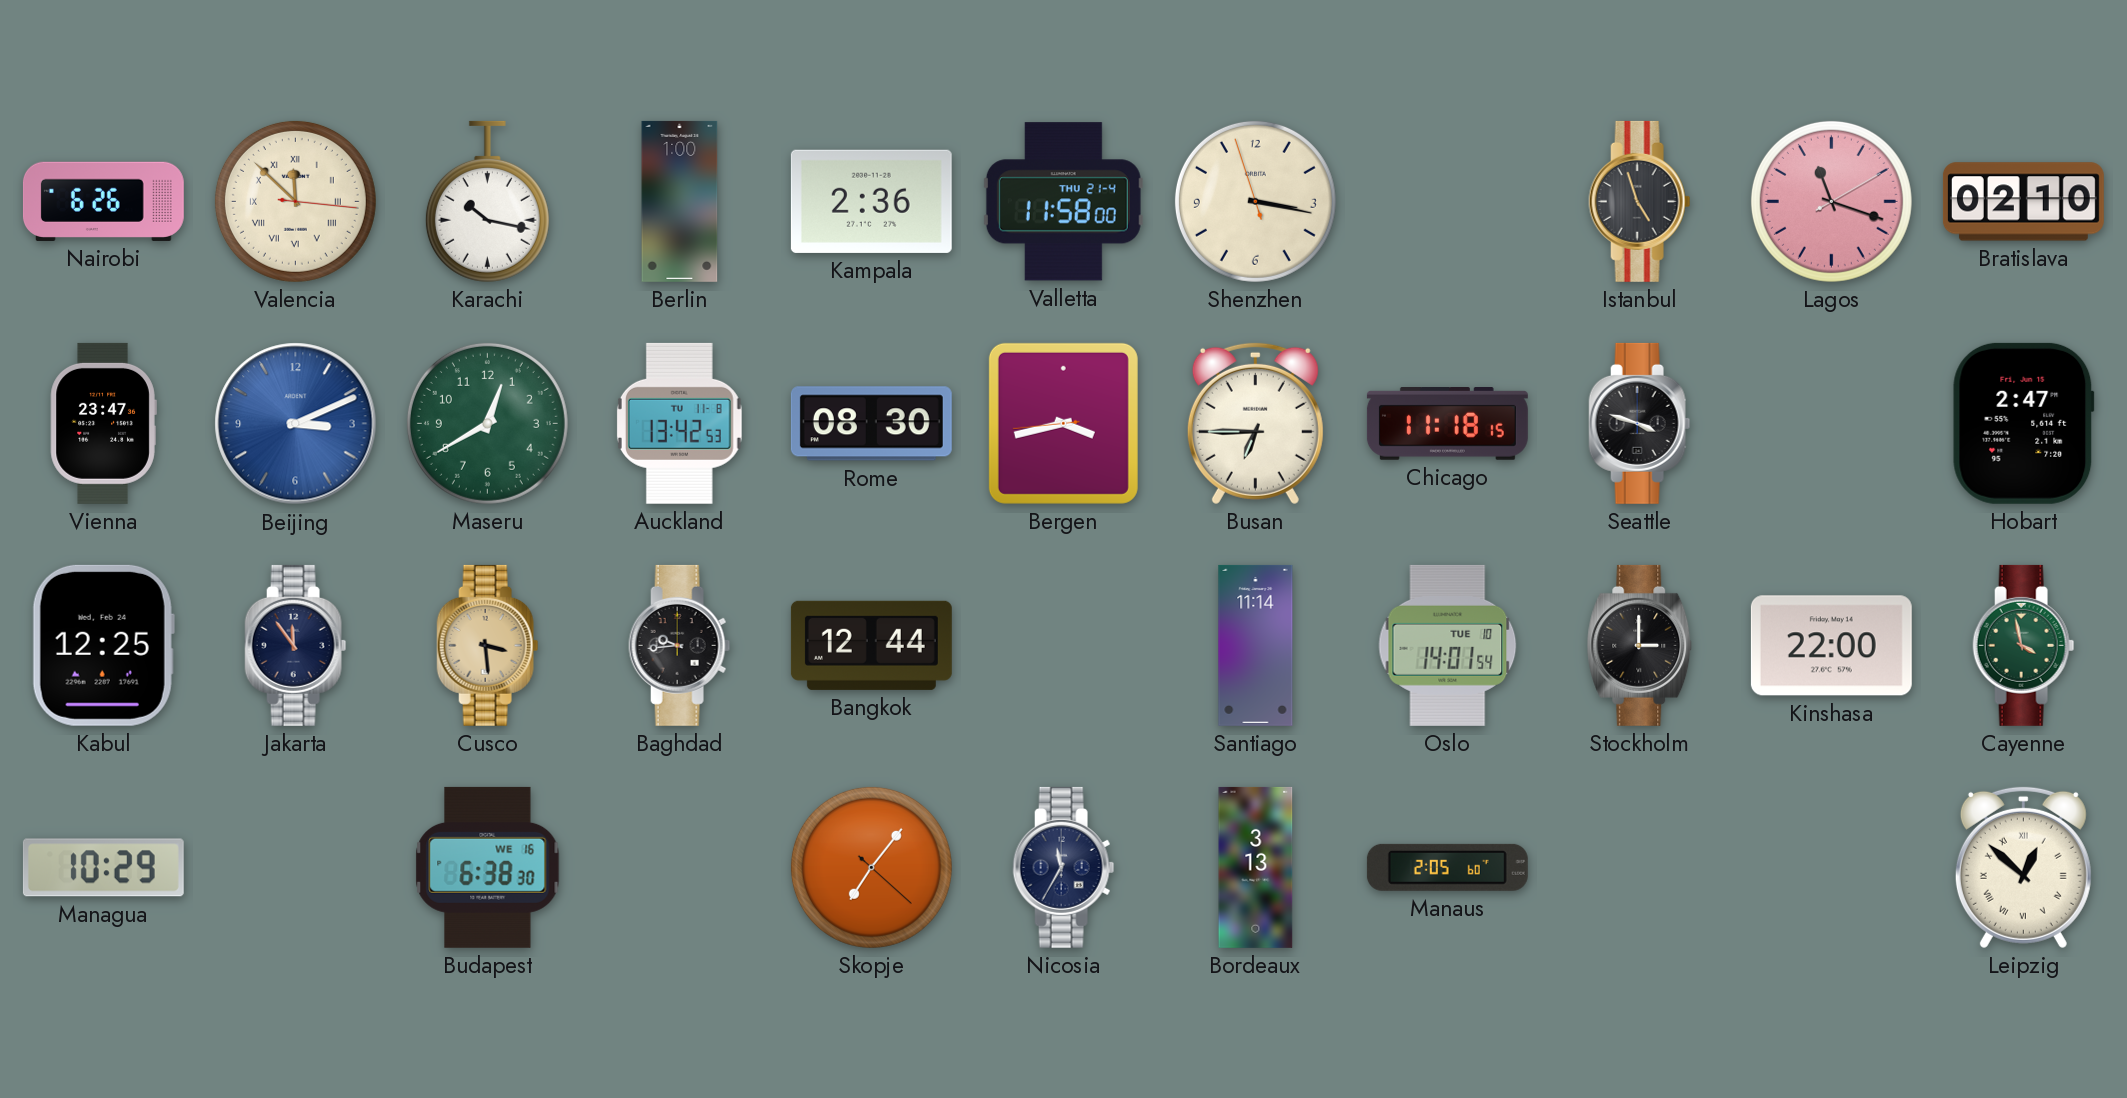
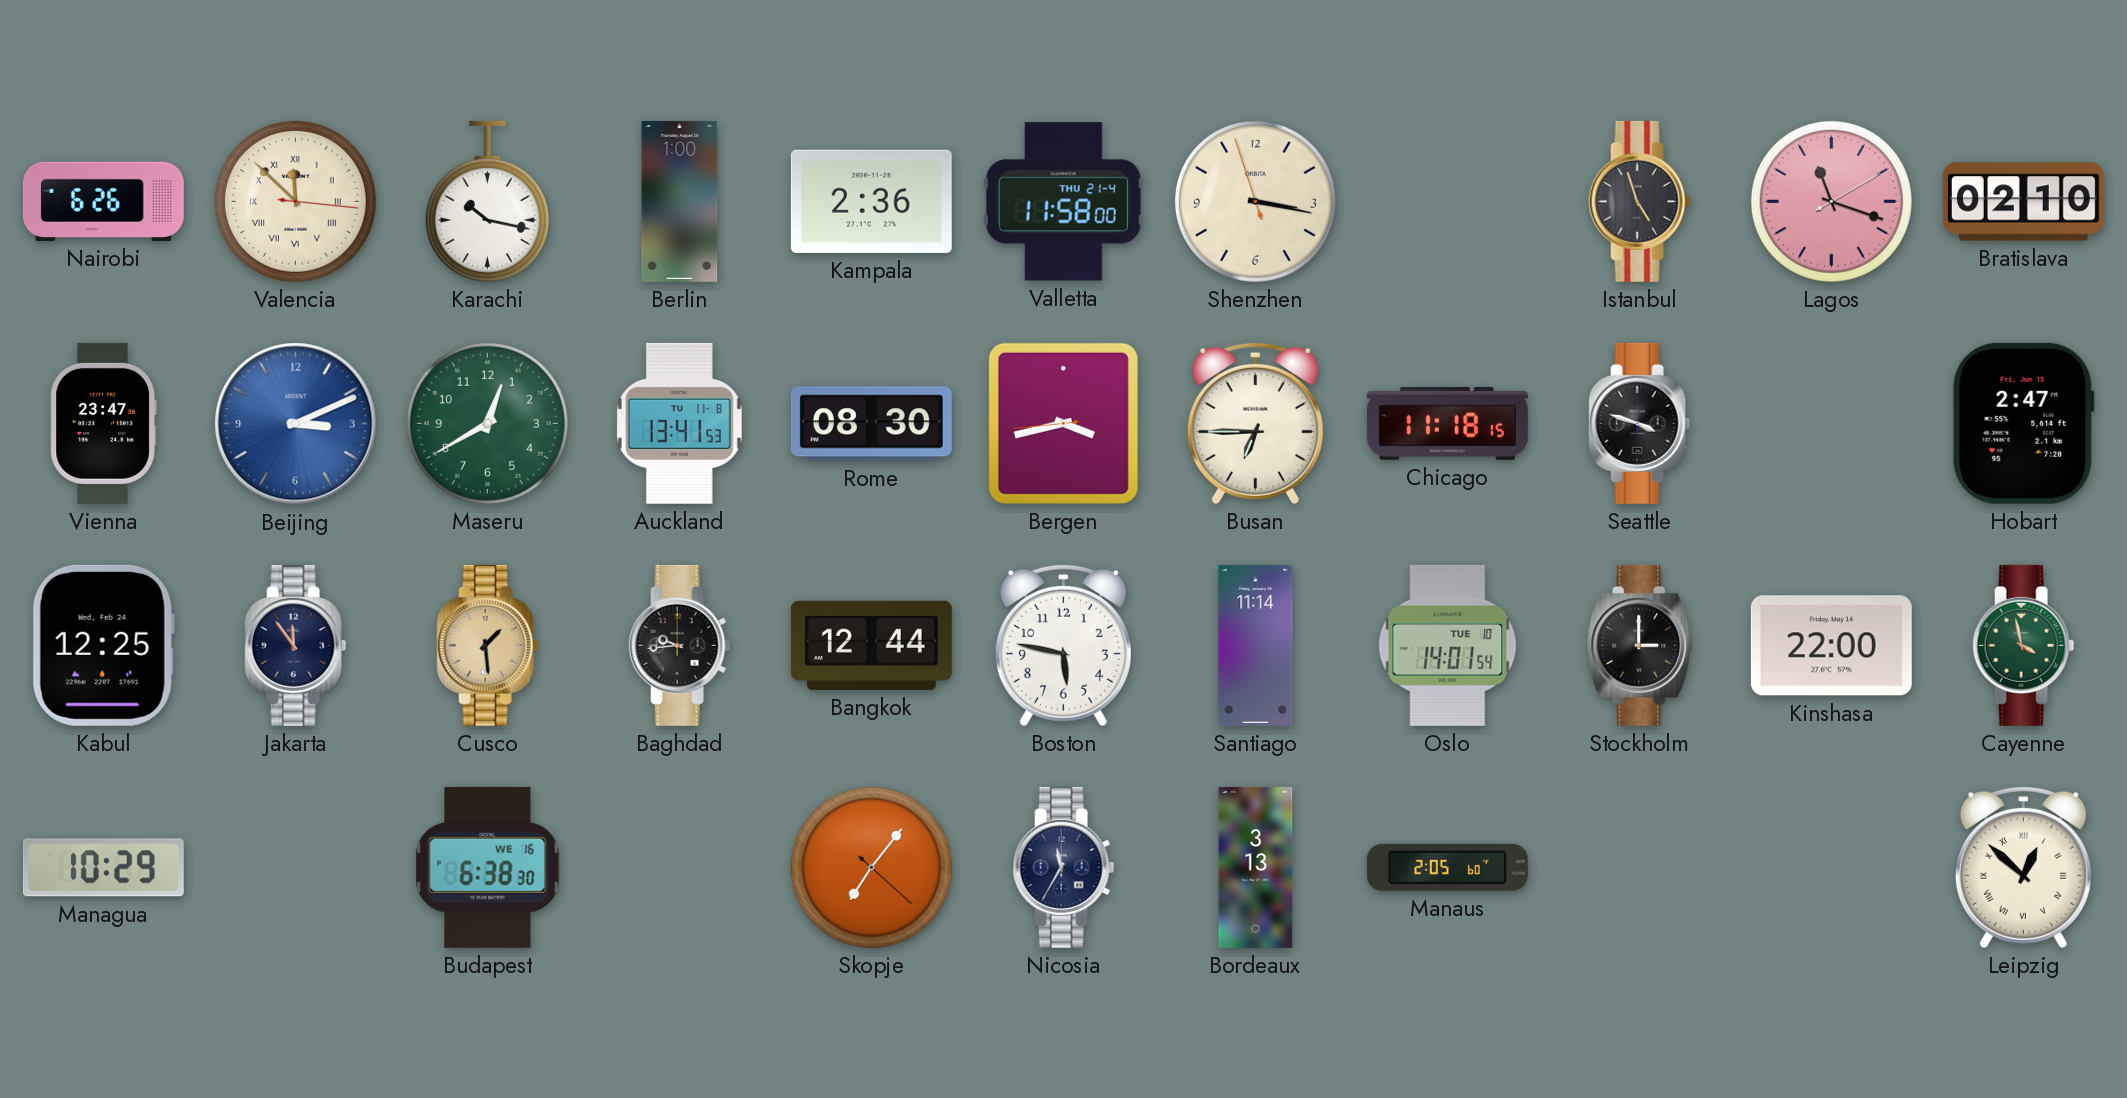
Auckland: 13:42 -> 13:41
Cusco: 3:29 -> 1:29
Boston: none -> 5:47
